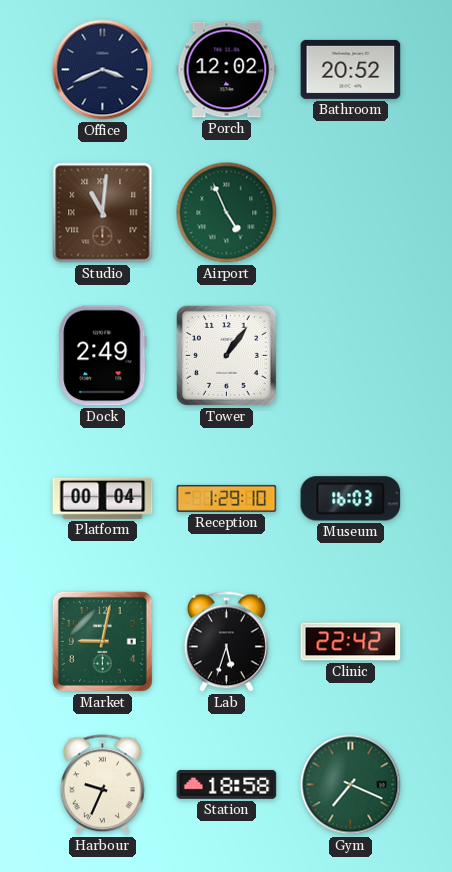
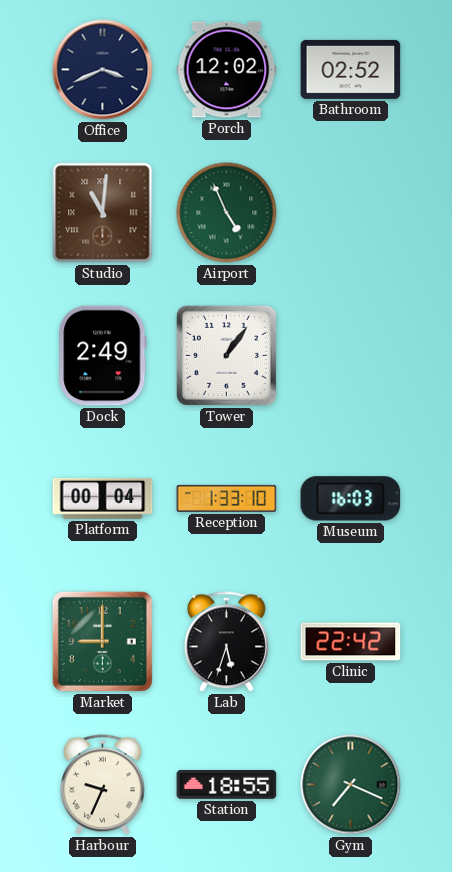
Bathroom: 20:52 -> 02:52
Reception: 1:29 -> 1:33
Market: 9:02 -> 9:00
Station: 18:58 -> 18:55
